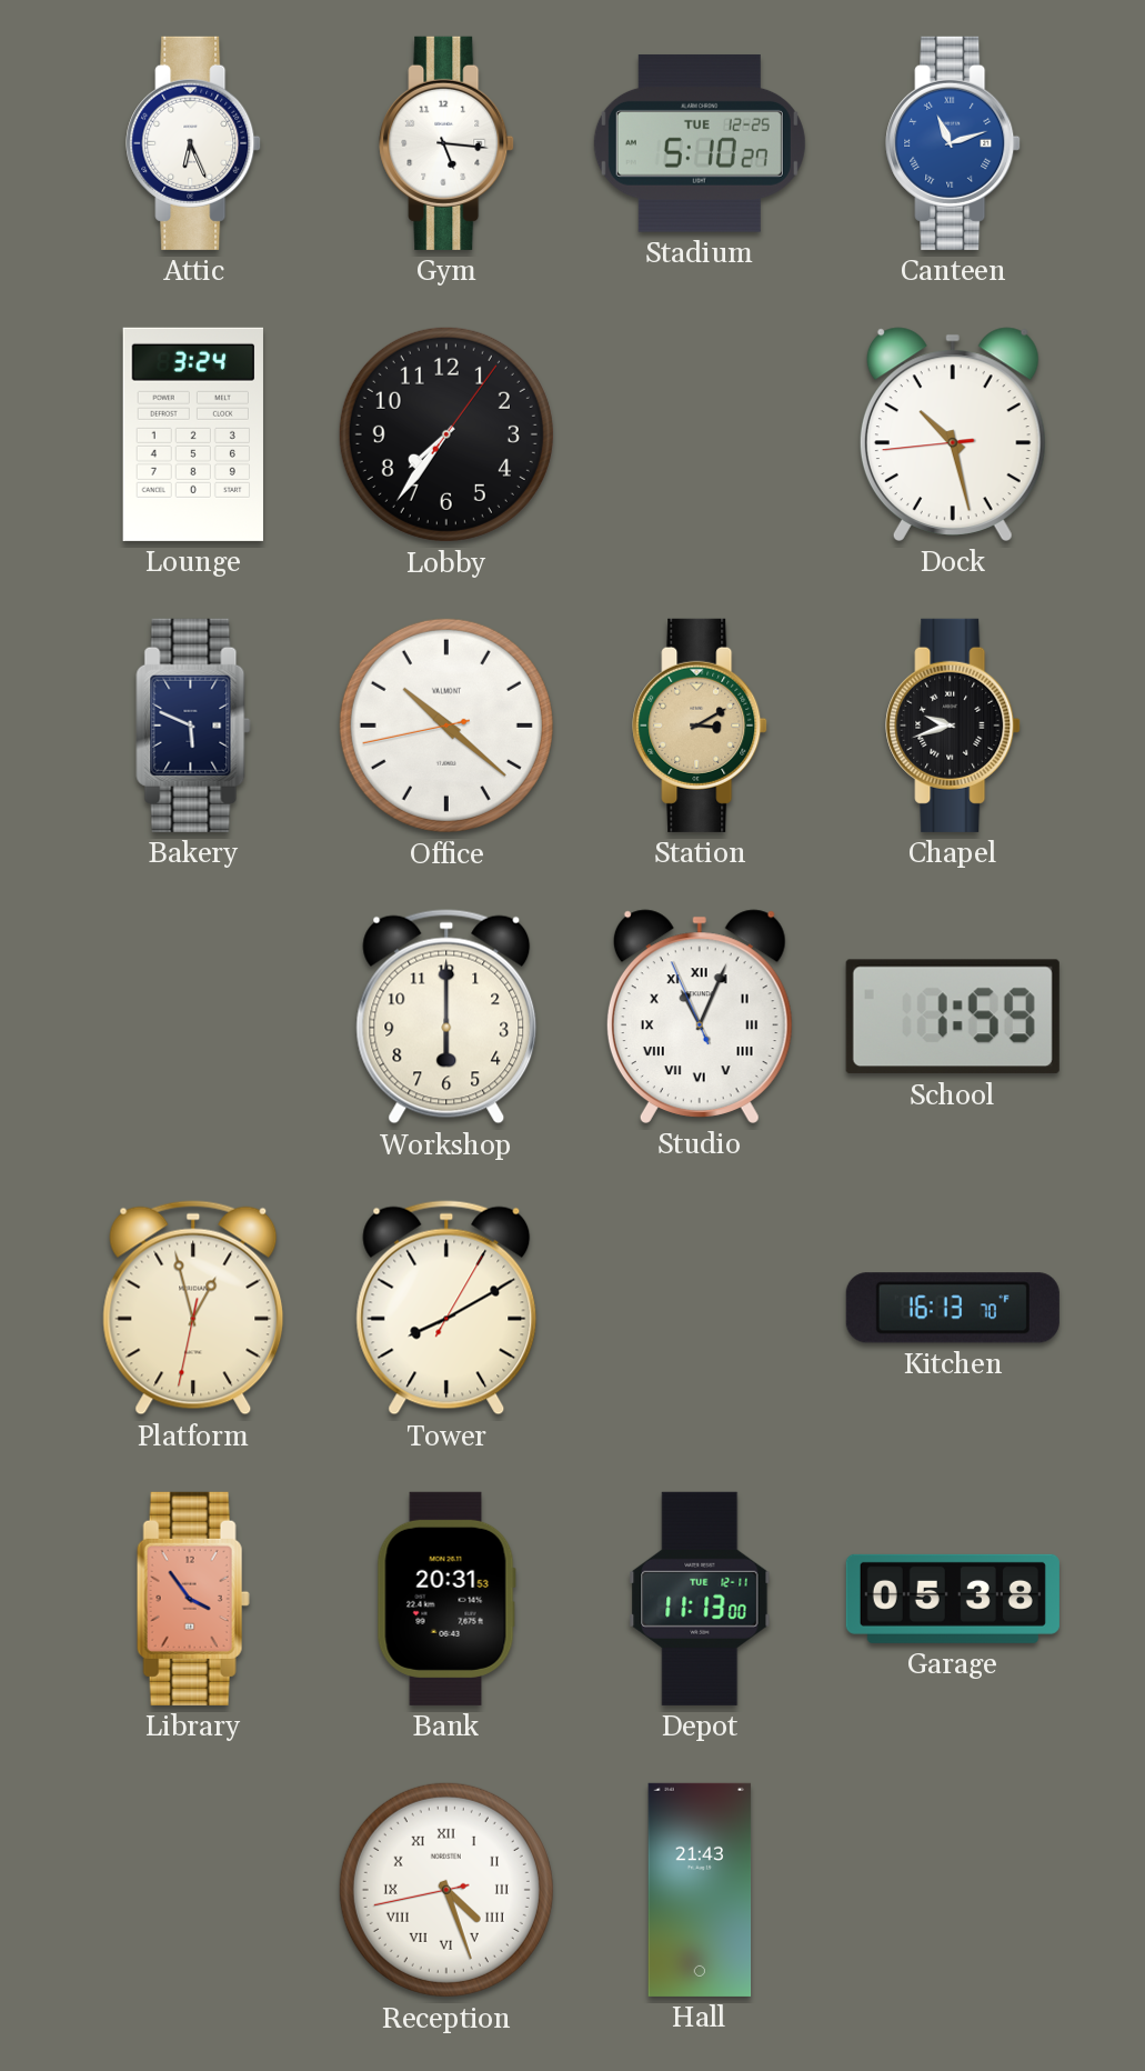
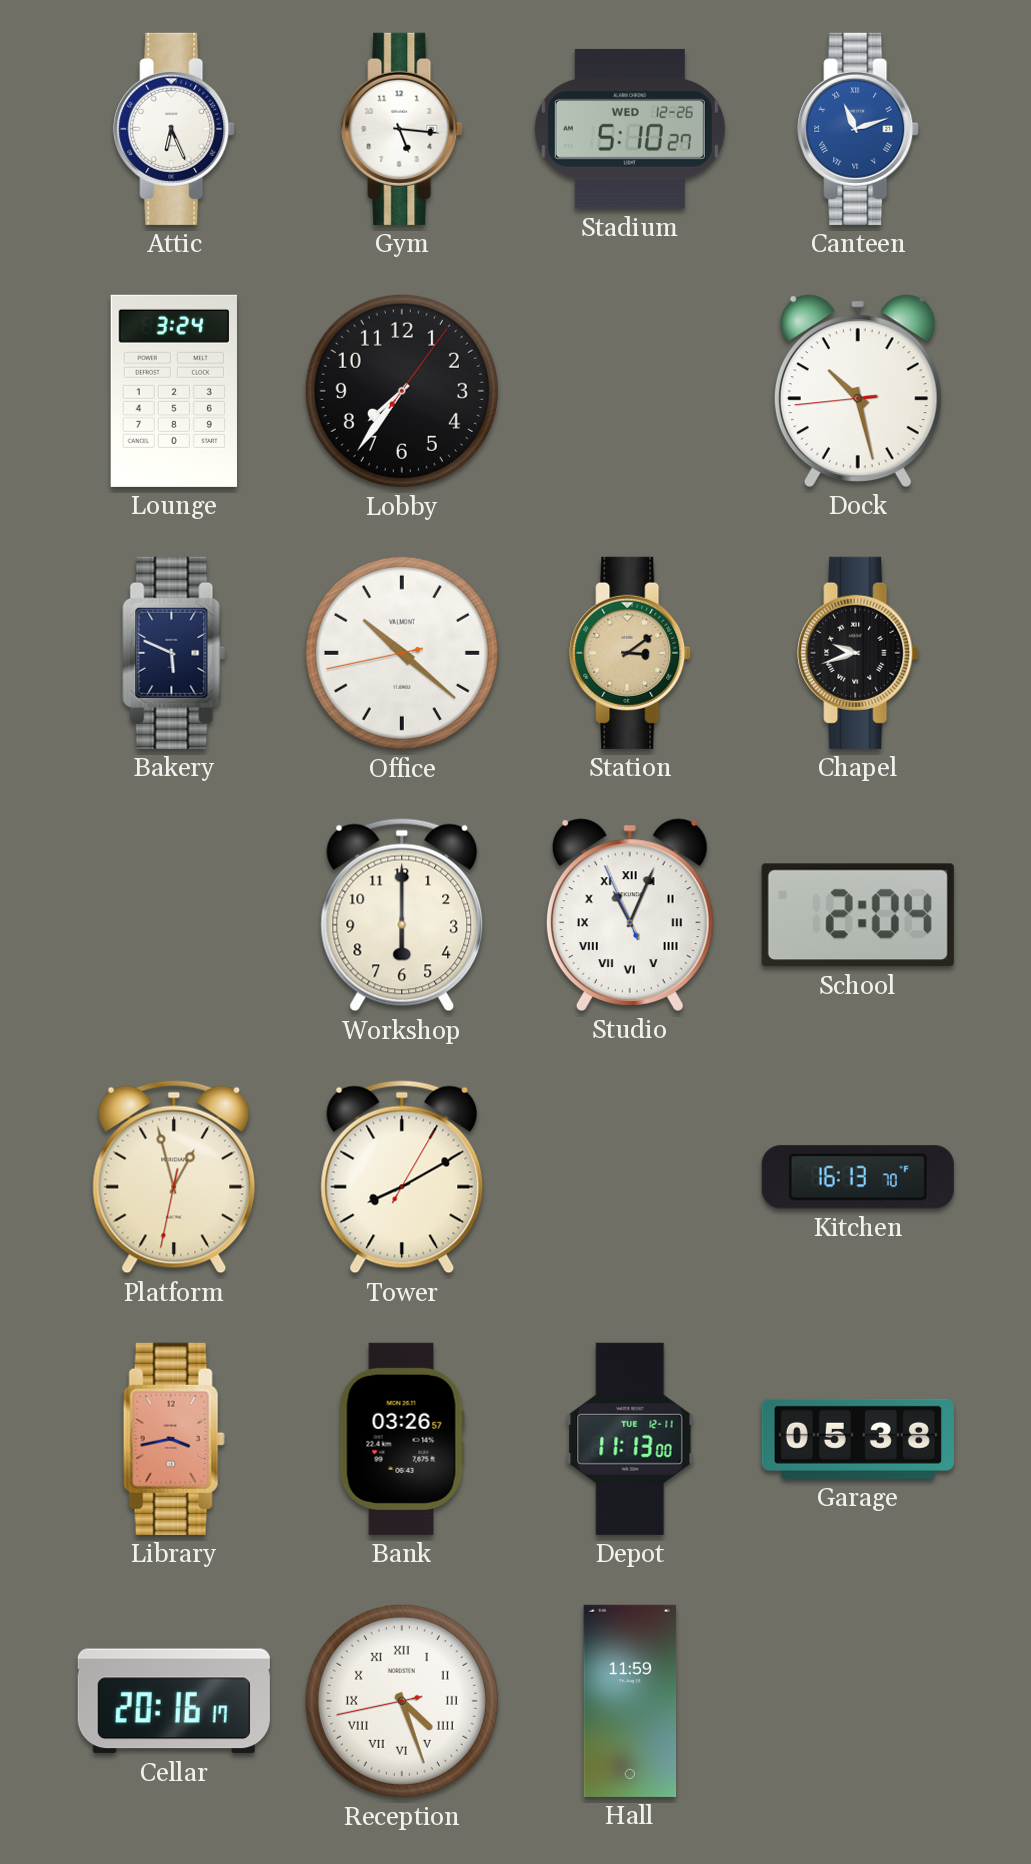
Stadium date: TUE 12-25 -> WED 12-26
Station: 3:10 -> 3:09
School: 1:59 -> 2:04
Library: 3:54 -> 3:43
Bank: 20:31 -> 03:26
Cellar: none -> 20:16
Hall: 21:43 -> 11:59
